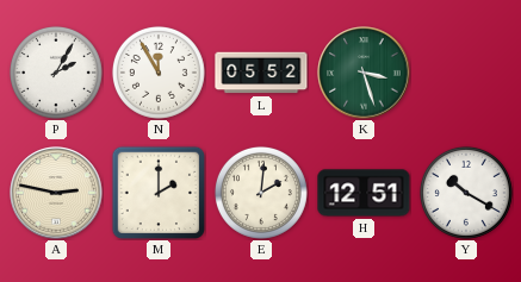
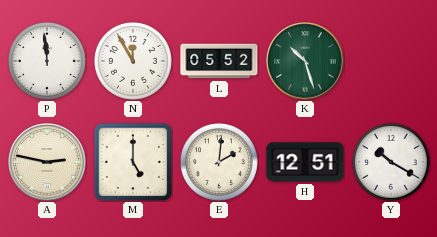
P: 2:05 -> 11:59
K: 3:27 -> 10:27
M: 2:00 -> 5:00
